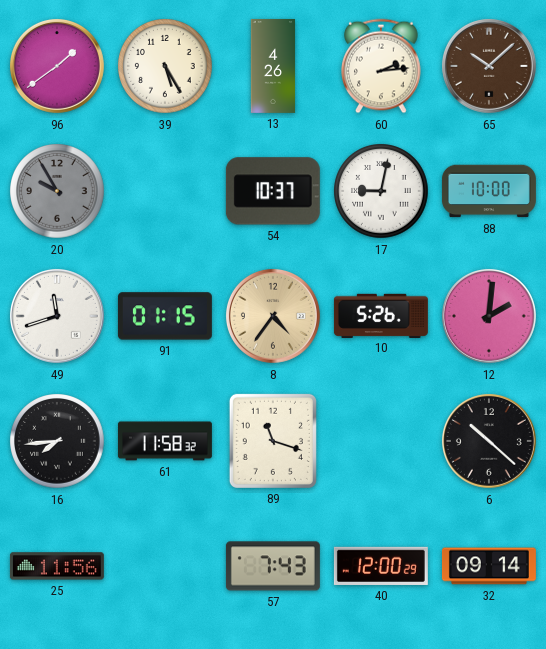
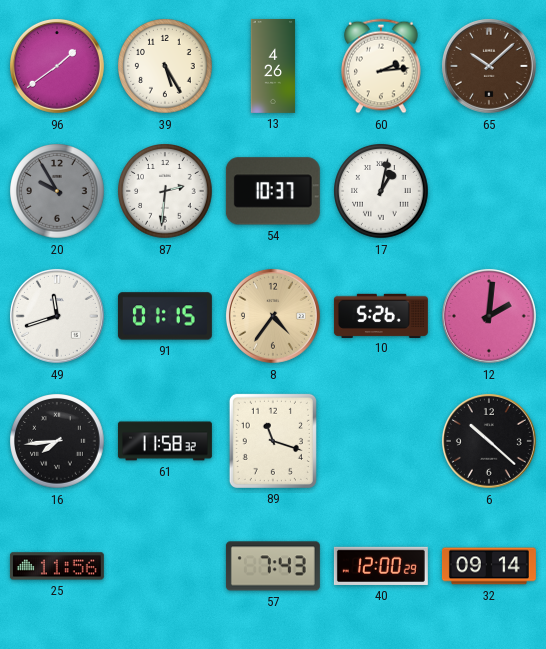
87: none -> 2:31
17: 9:02 -> 1:02
88: 10:00 -> none
